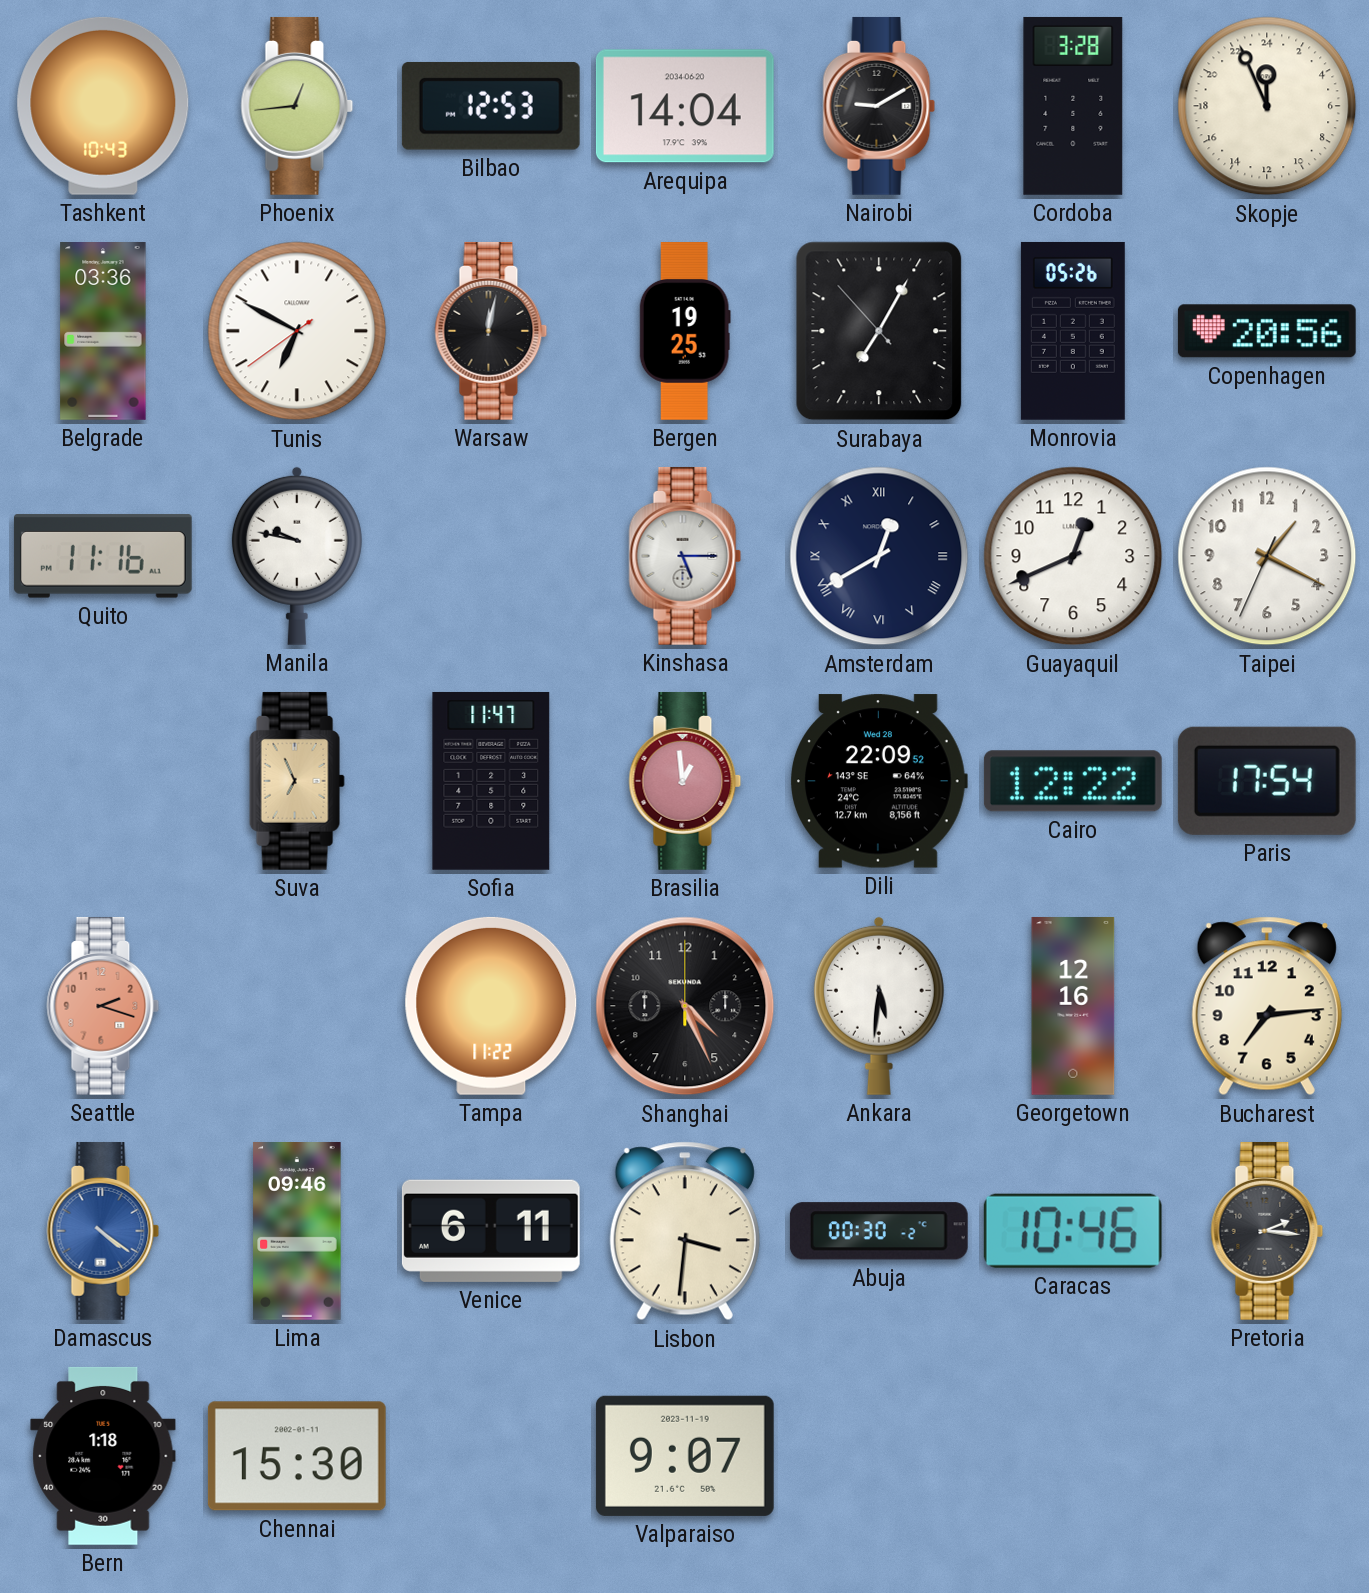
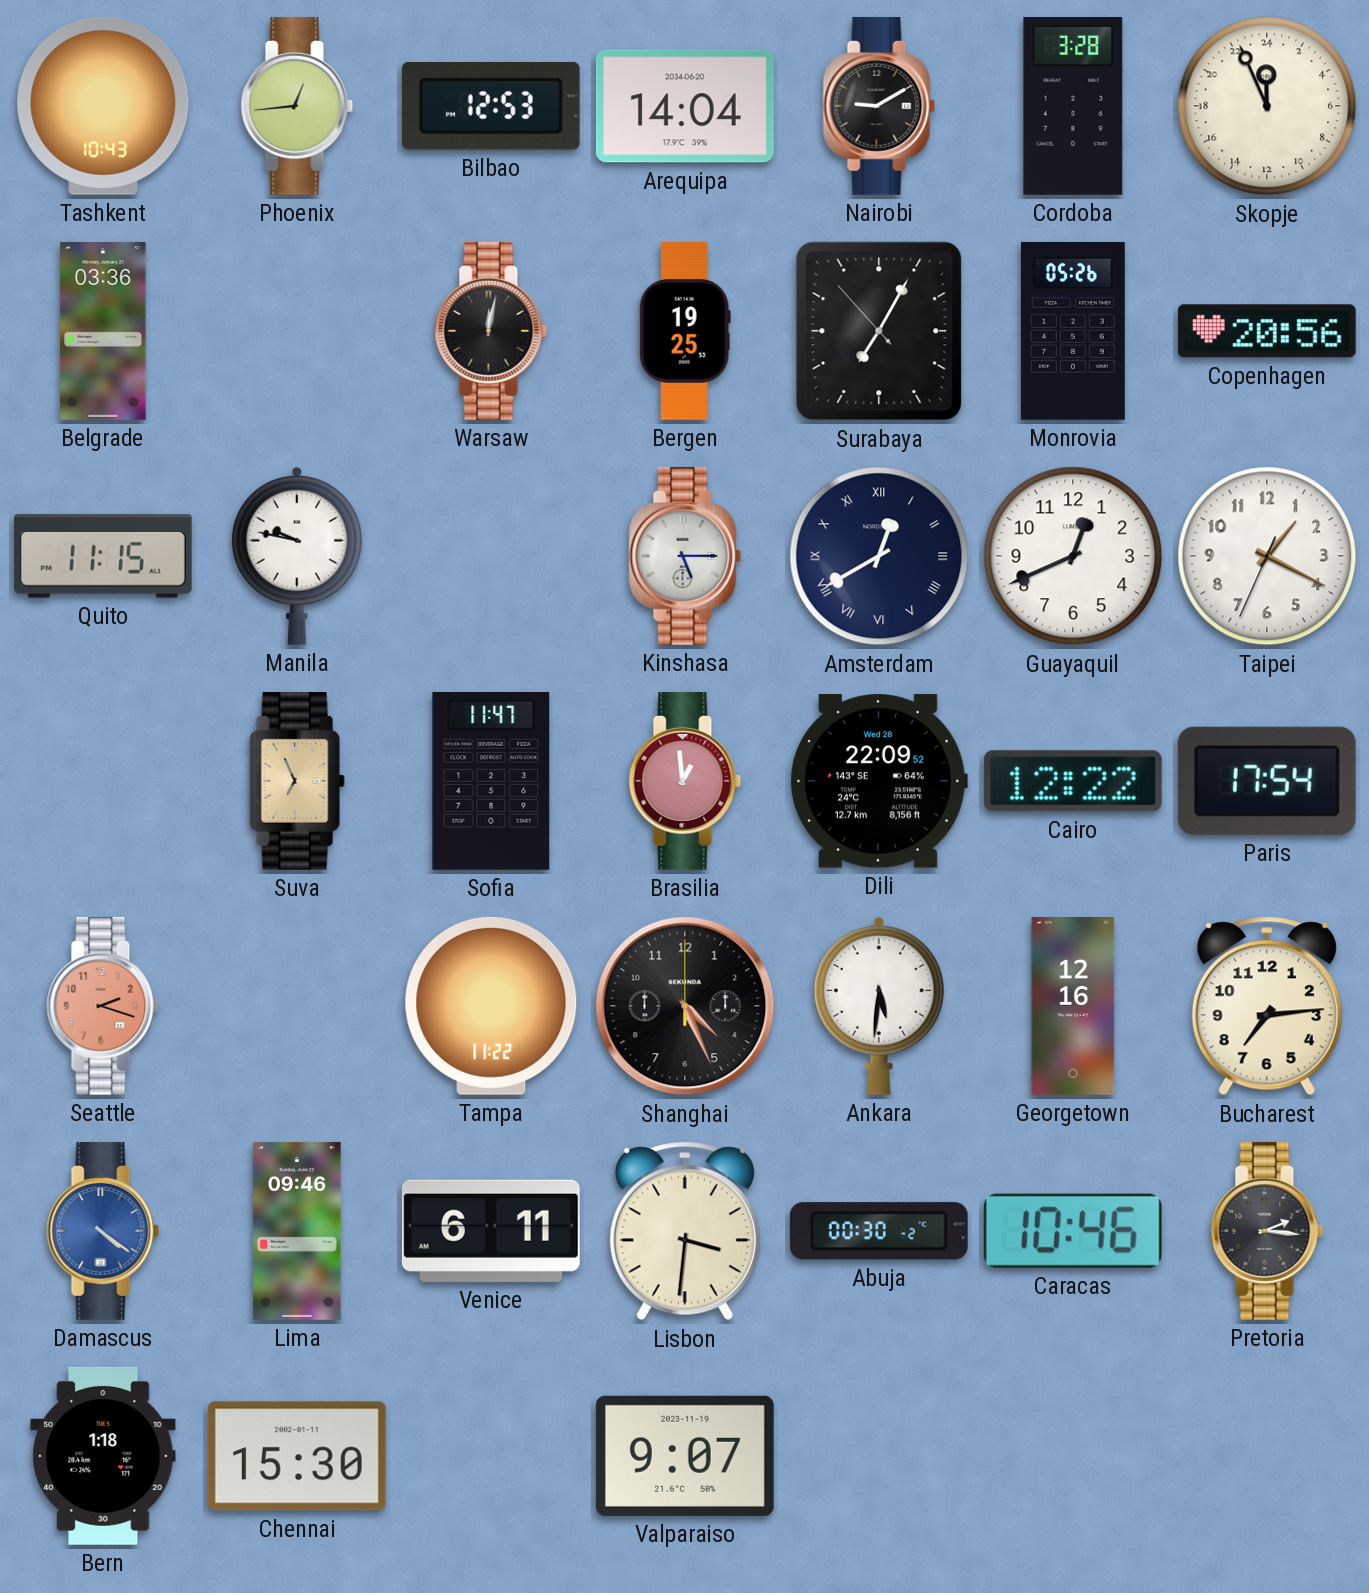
Tunis: 6:49 -> none
Quito: 11:16 -> 11:15
